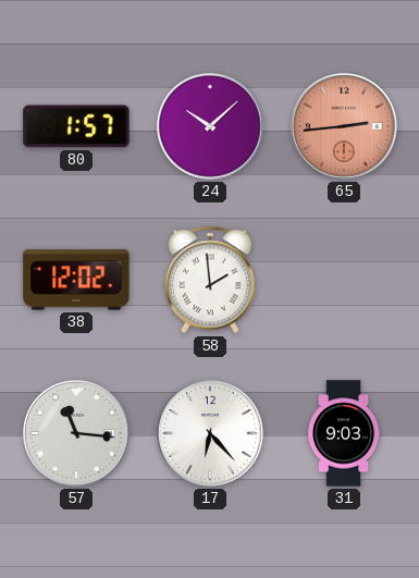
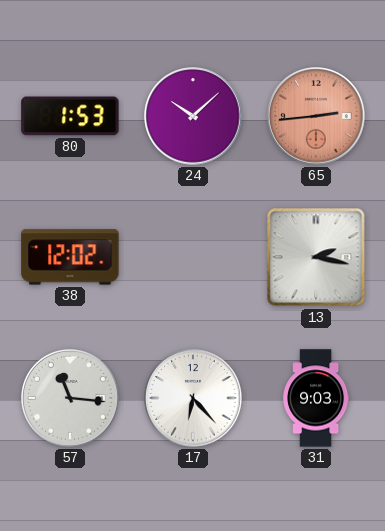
80: 1:57 -> 1:53
58: 1:59 -> none
13: none -> 2:17
